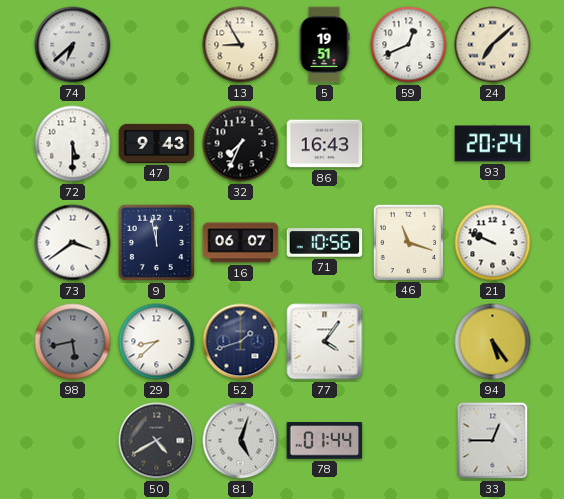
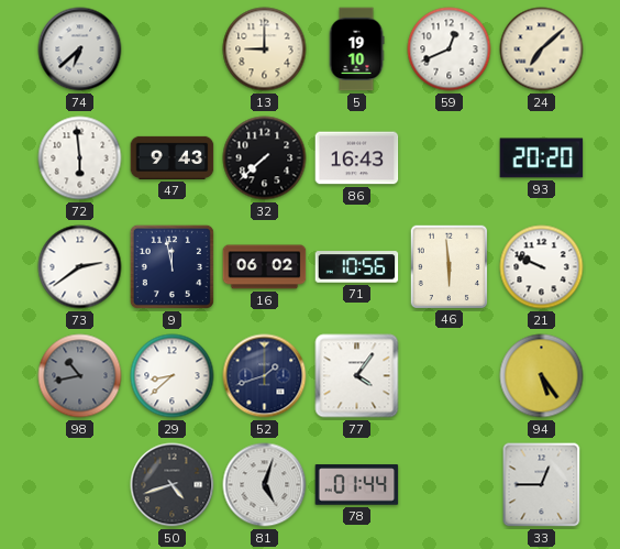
13: 8:55 -> 9:00
5: 19:51 -> 19:10
72: 5:30 -> 5:59
32: 7:34 -> 7:38
93: 20:24 -> 20:20
73: 3:39 -> 2:39
16: 06:07 -> 06:02
46: 11:18 -> 5:59
98: 5:43 -> 10:43
50: 4:40 -> 4:42
